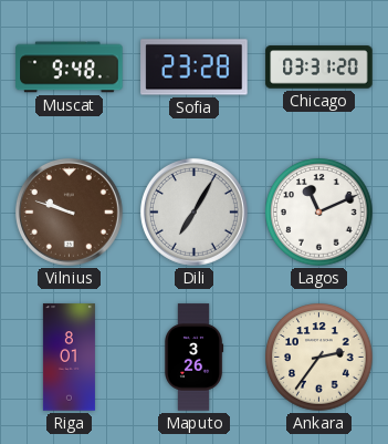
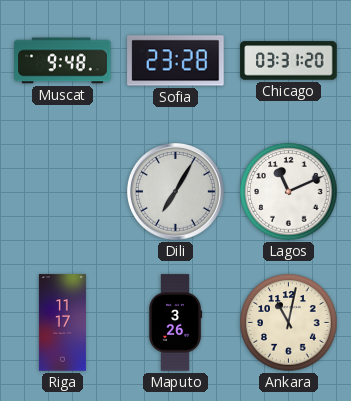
Vilnius: 9:48 -> none
Riga: 8:01 -> 11:17
Ankara: 2:36 -> 11:02
